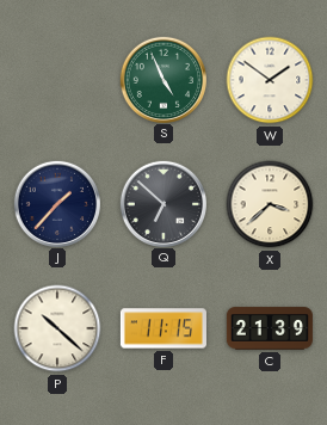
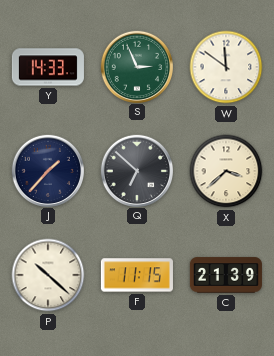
Y: none -> 14:33
S: 4:56 -> 2:56
W: 1:51 -> 11:51
